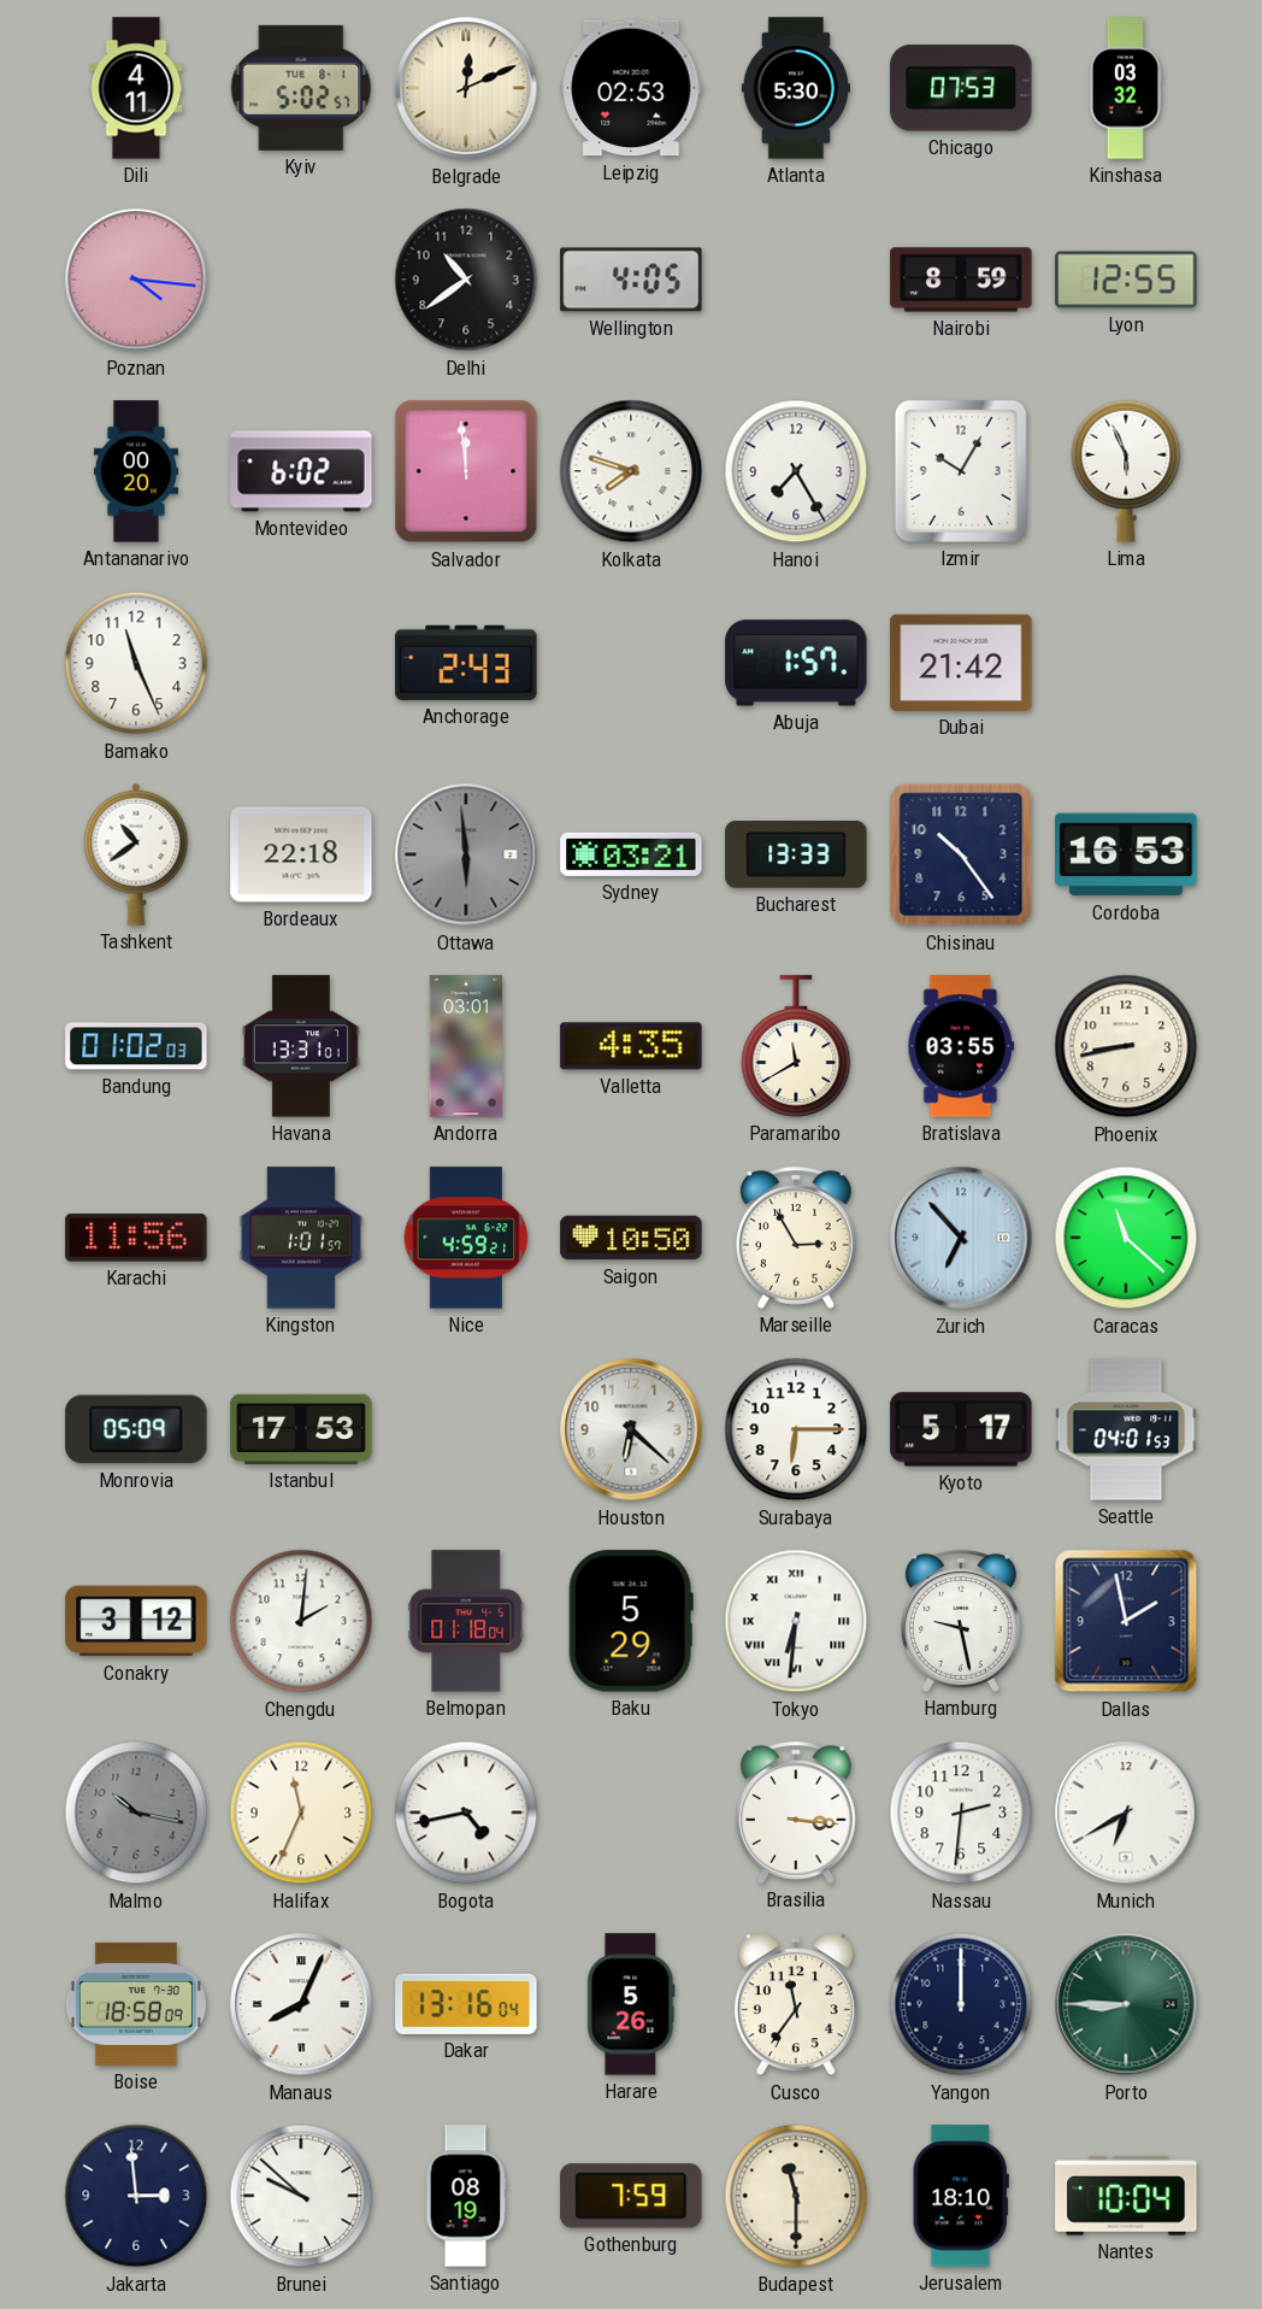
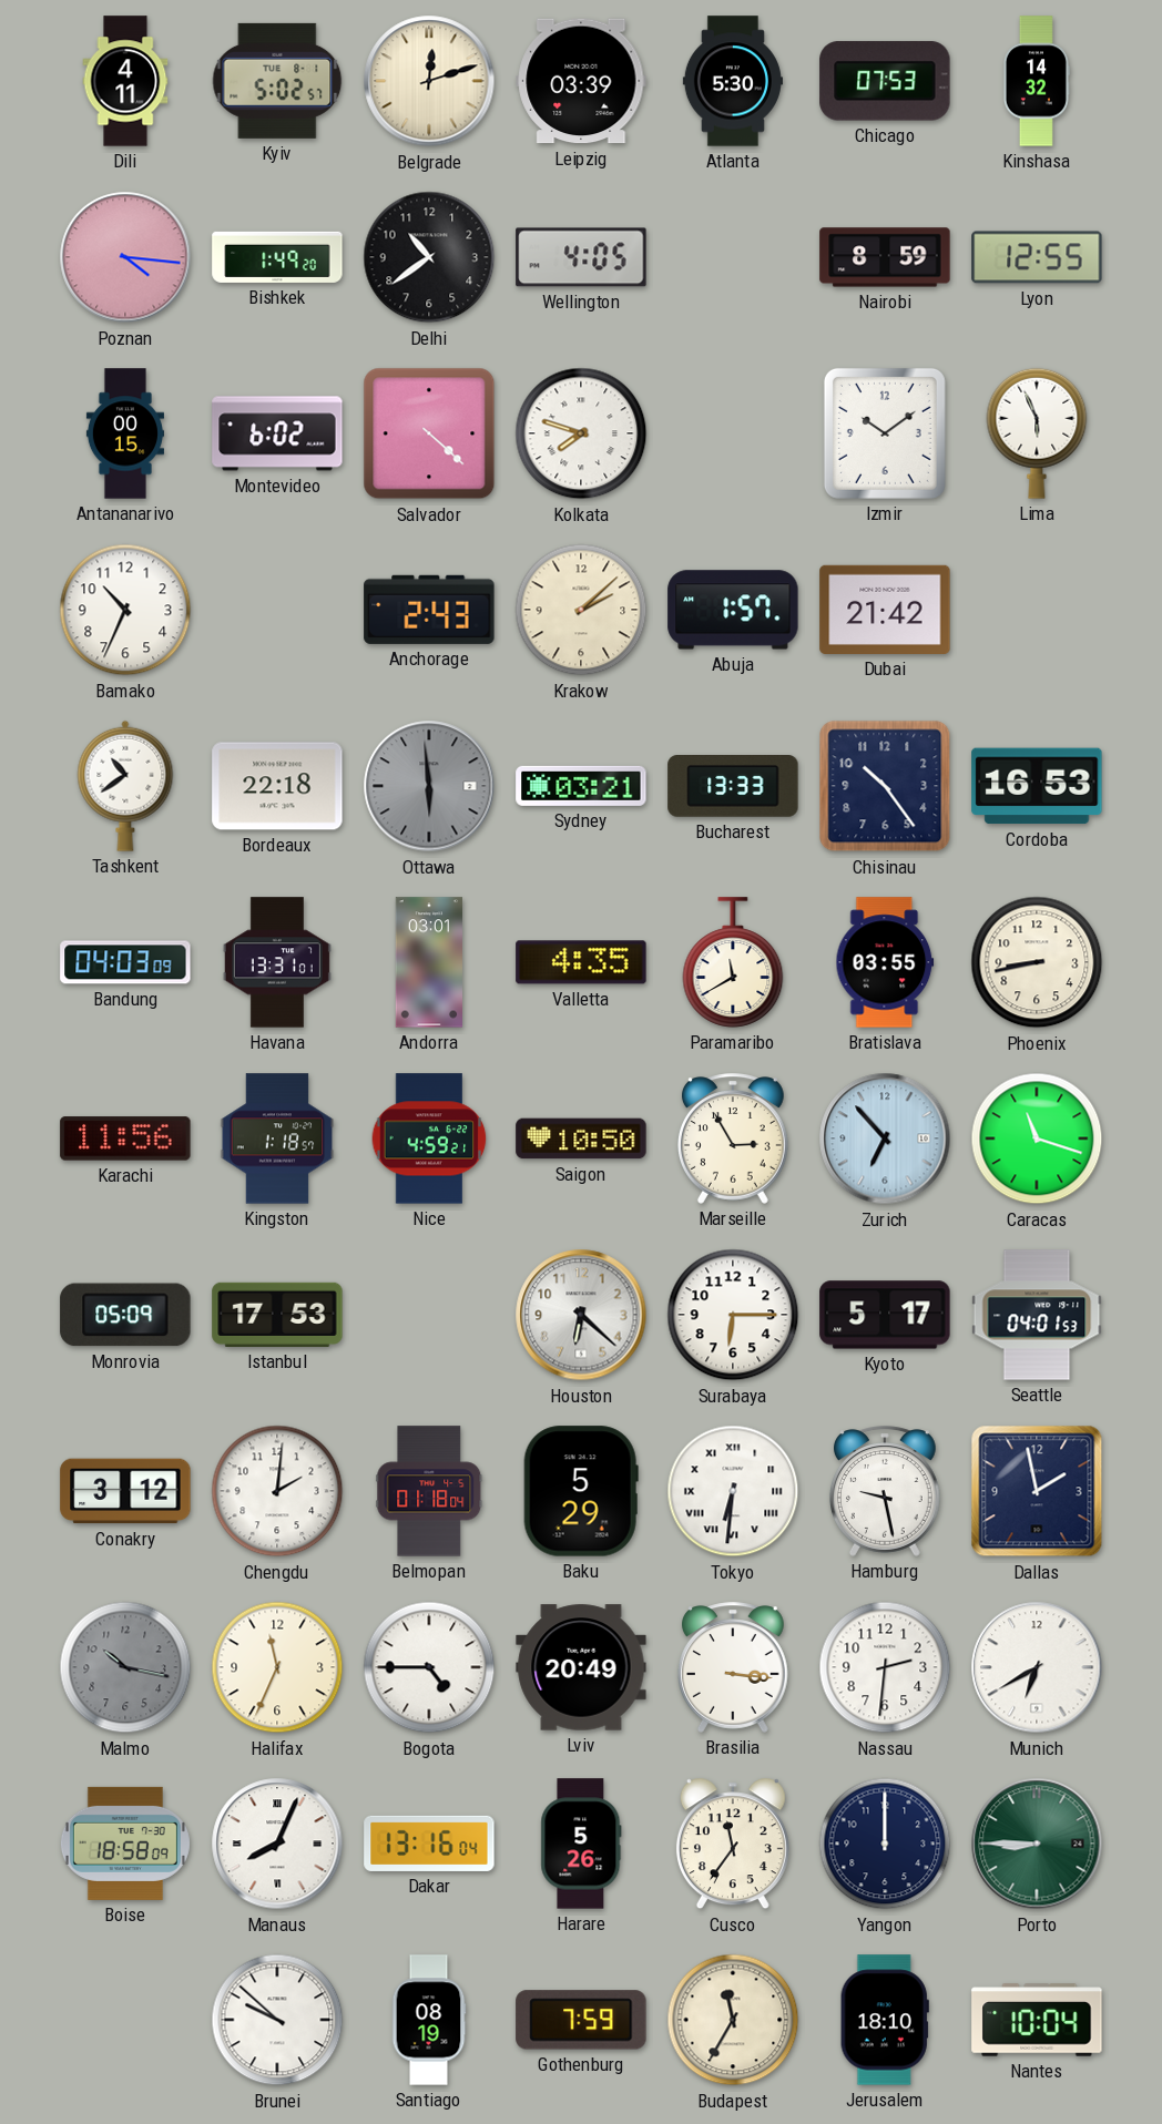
Belgrade: 12:11 -> 12:12
Leipzig: 02:53 -> 03:39
Kinshasa: 03:32 -> 14:32
Bishkek: none -> 1:49
Antananarivo: 00:20 -> 00:15
Salvador: 11:59 -> 4:22
Hanoi: 7:25 -> none
Izmir: 10:05 -> 10:09
Bamako: 11:26 -> 10:34
Krakow: none -> 2:08
Bandung: 01:02 -> 04:03
Kingston: 1:01 -> 1:18
Caracas: 11:22 -> 11:18
Bogota: 4:43 -> 4:45
Lviv: none -> 20:49
Jakarta: 2:59 -> none
Budapest: 11:30 -> 11:35
